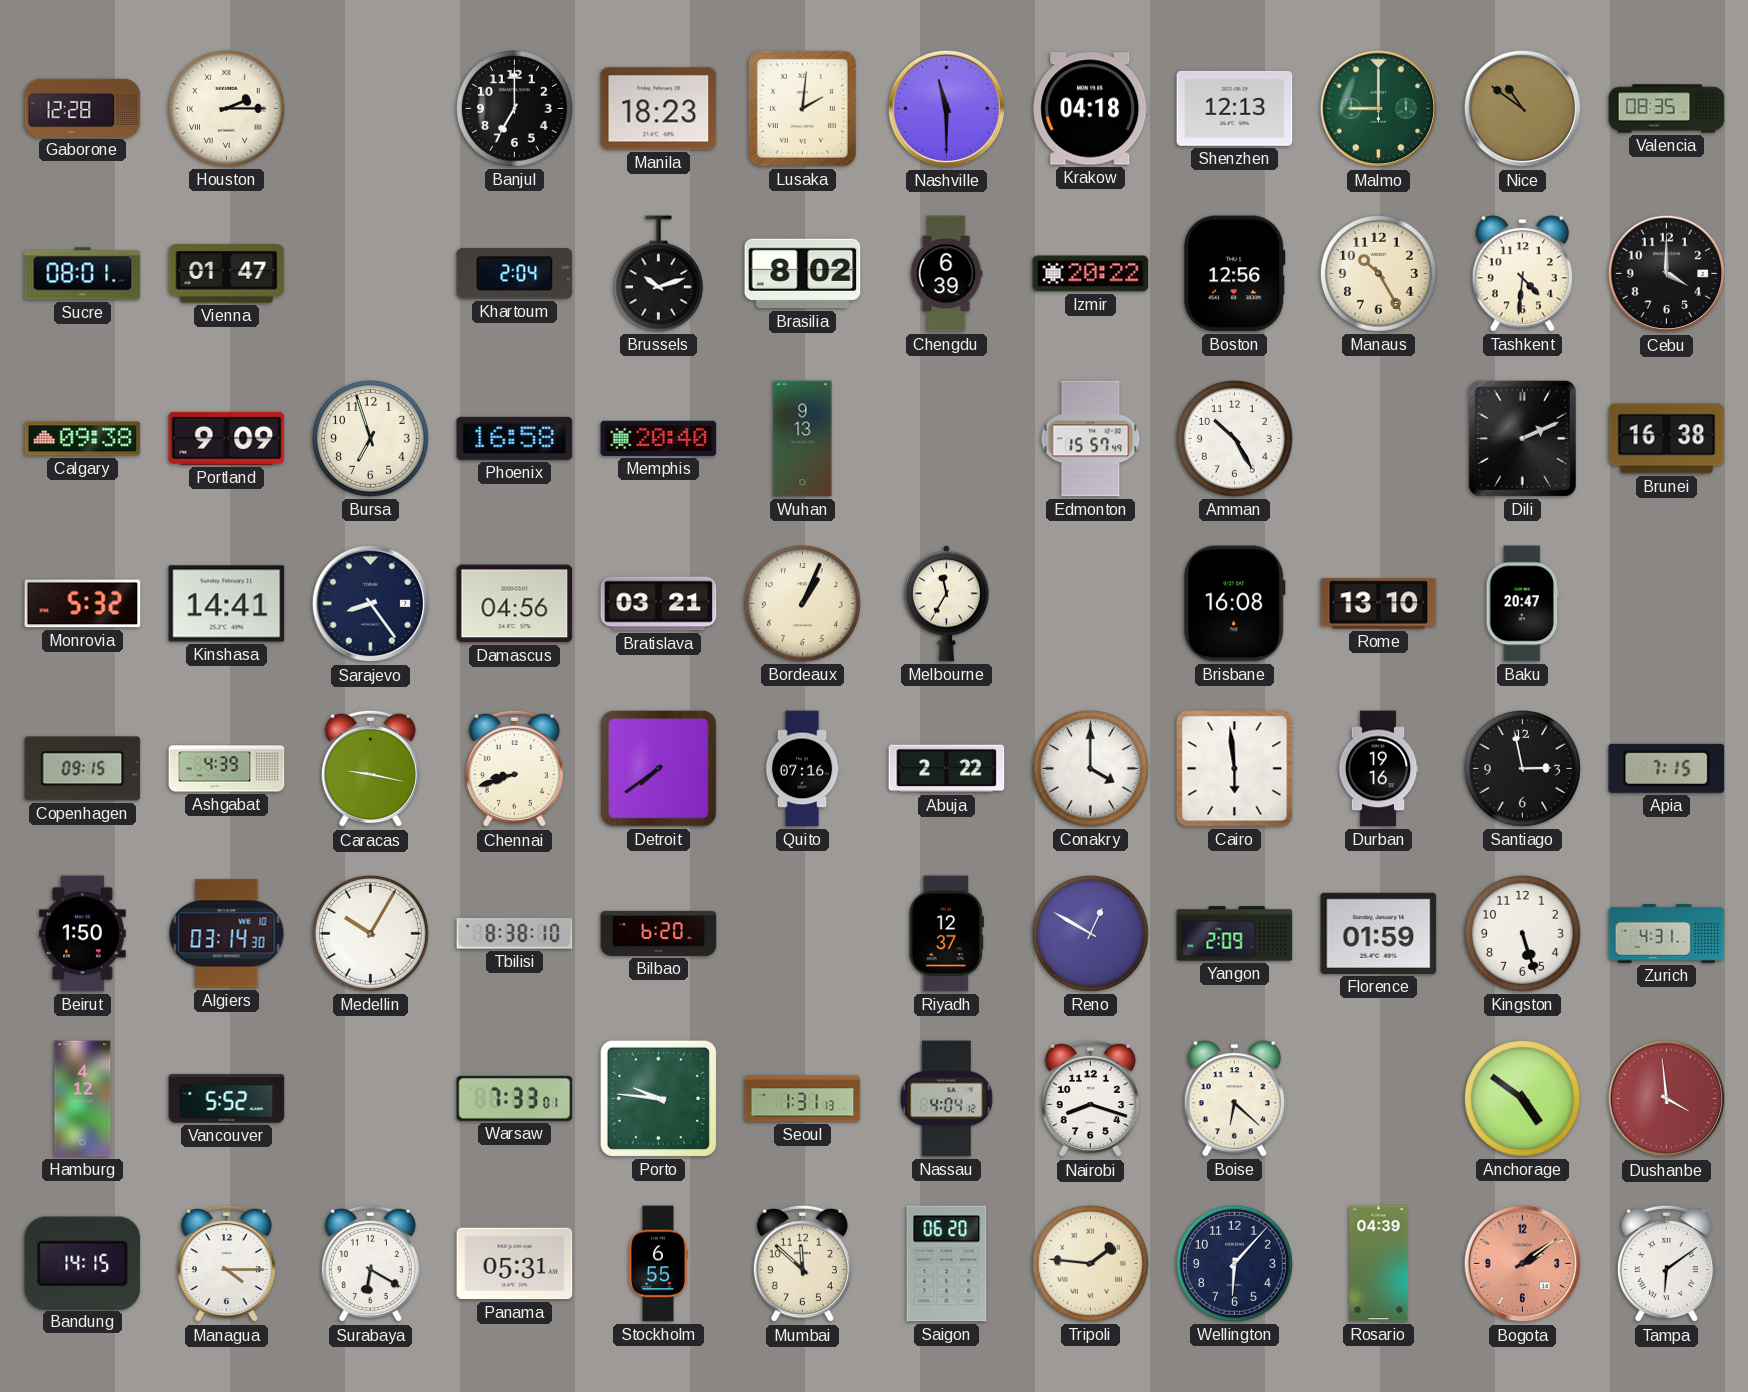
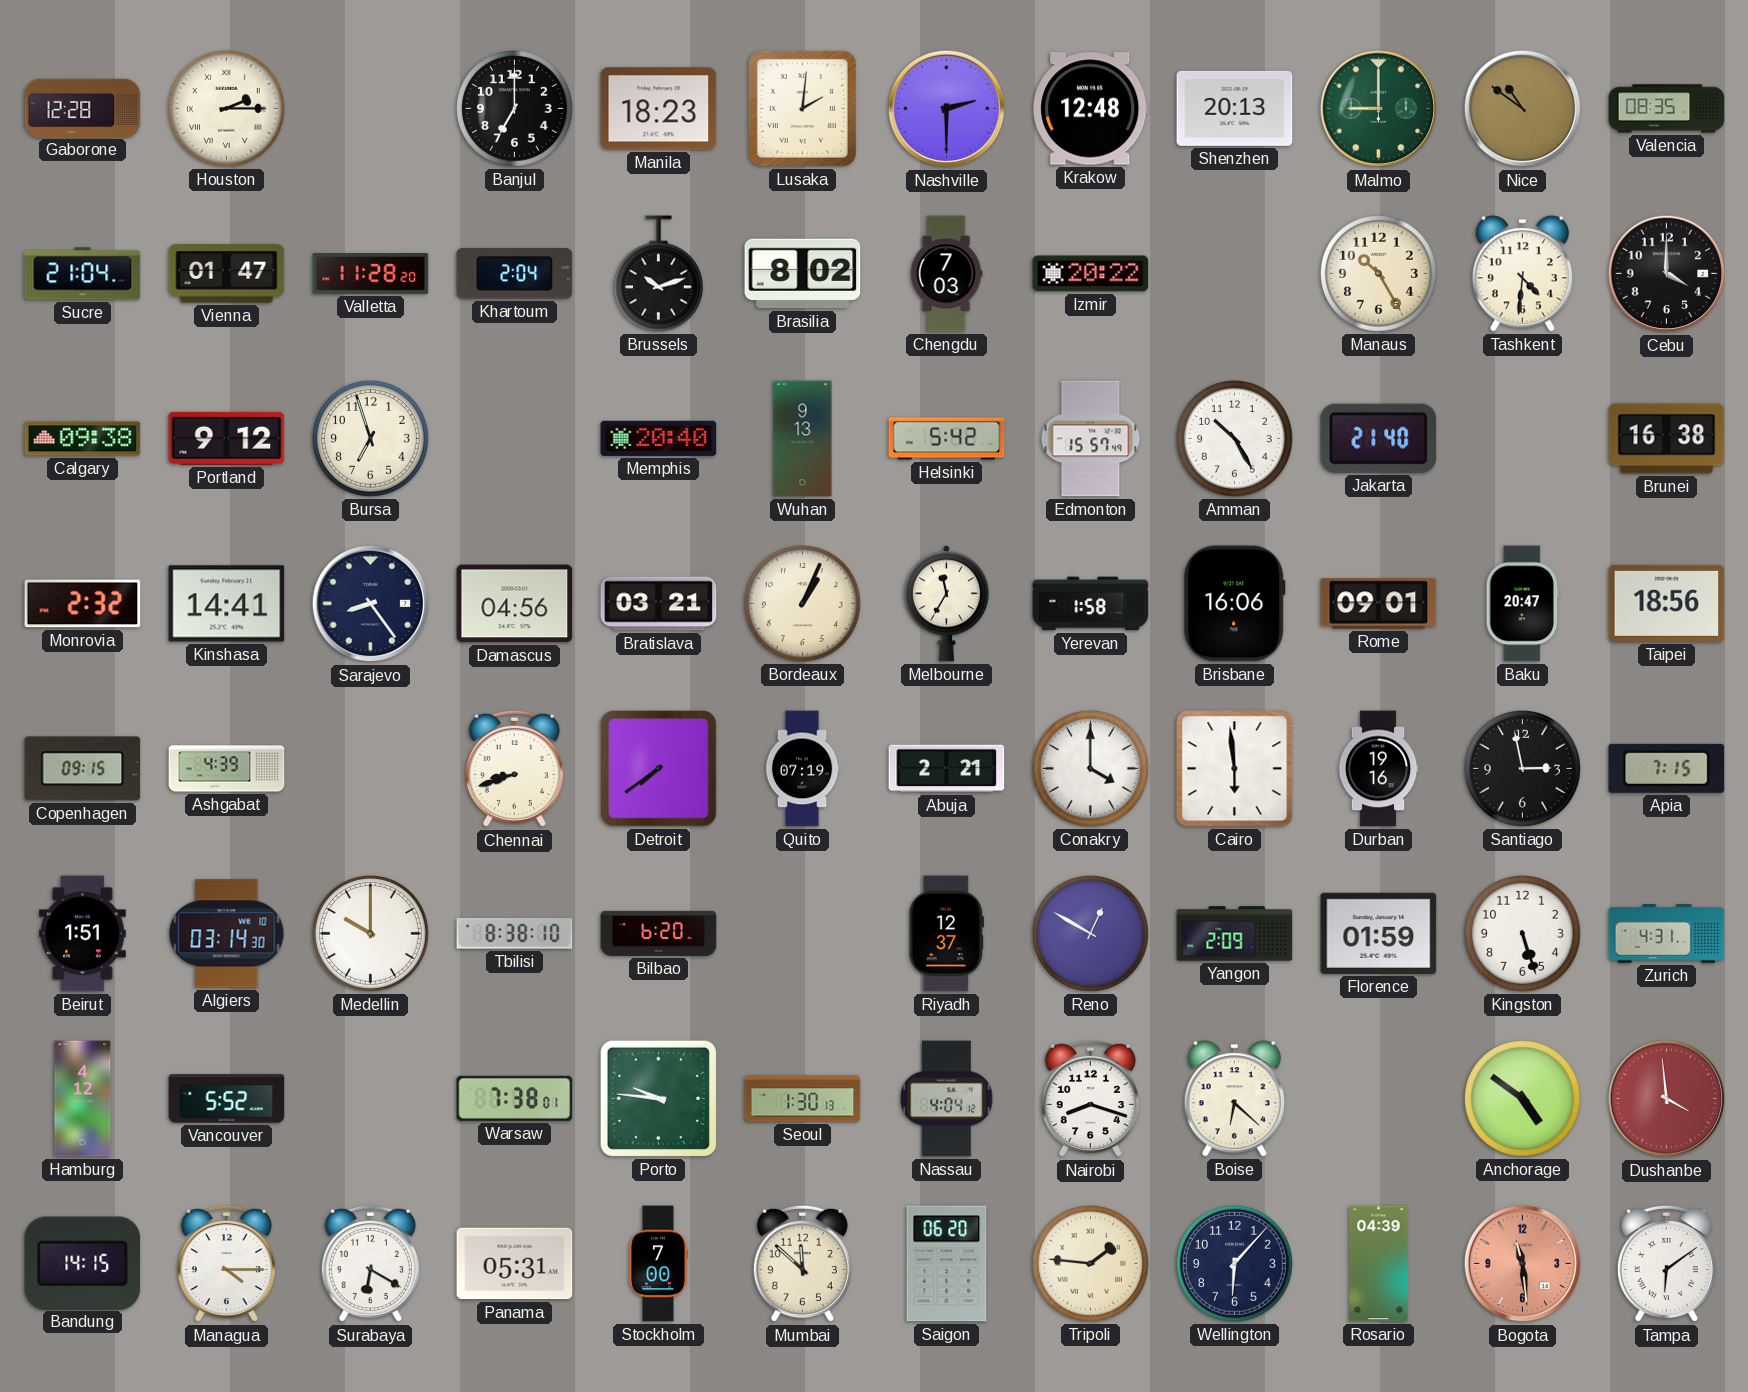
Nashville: 11:30 -> 2:30
Krakow: 04:18 -> 12:48
Shenzhen: 12:13 -> 20:13
Sucre: 08:01 -> 21:04
Valletta: none -> 11:28
Chengdu: 6:39 -> 7:03
Boston: 12:56 -> none
Portland: 9:09 -> 9:12
Phoenix: 16:58 -> none
Helsinki: none -> 5:42
Jakarta: none -> 21:40
Dili: 2:11 -> none
Monrovia: 5:32 -> 2:32
Yerevan: none -> 1:58
Brisbane: 16:08 -> 16:06
Rome: 13:10 -> 09:01
Taipei: none -> 18:56
Caracas: 9:17 -> none
Quito: 07:16 -> 07:19
Abuja: 2:22 -> 2:21
Beirut: 1:50 -> 1:51
Medellin: 10:05 -> 10:00
Warsaw: 7:33 -> 7:38
Seoul: 1:31 -> 1:30
Stockholm: 6:55 -> 7:00
Bogota: 2:09 -> 11:29
